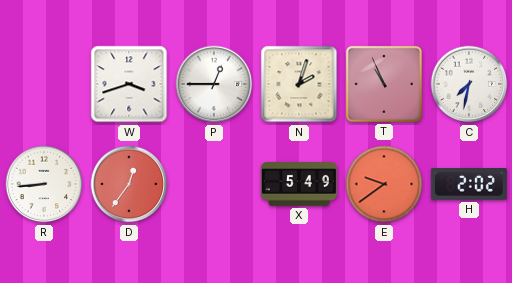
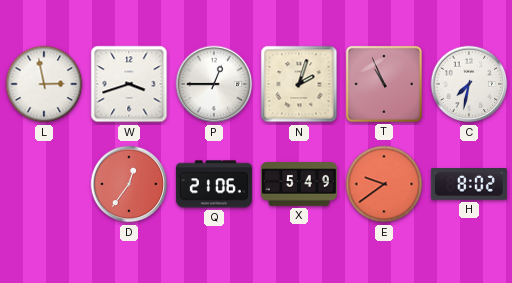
L: none -> 2:58
R: 8:44 -> none
Q: none -> 21:06
H: 2:02 -> 8:02
